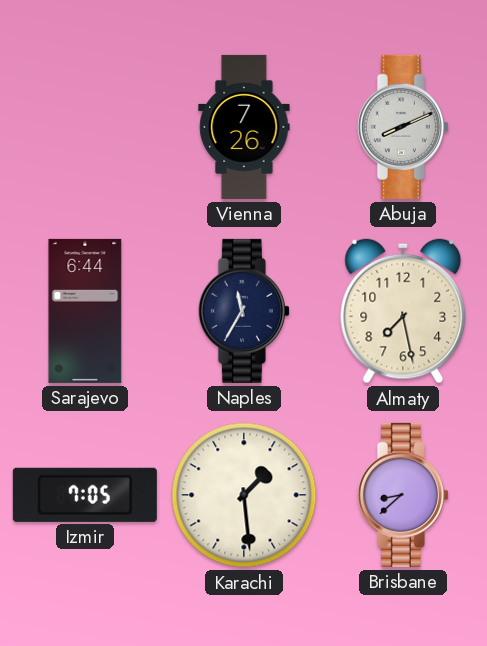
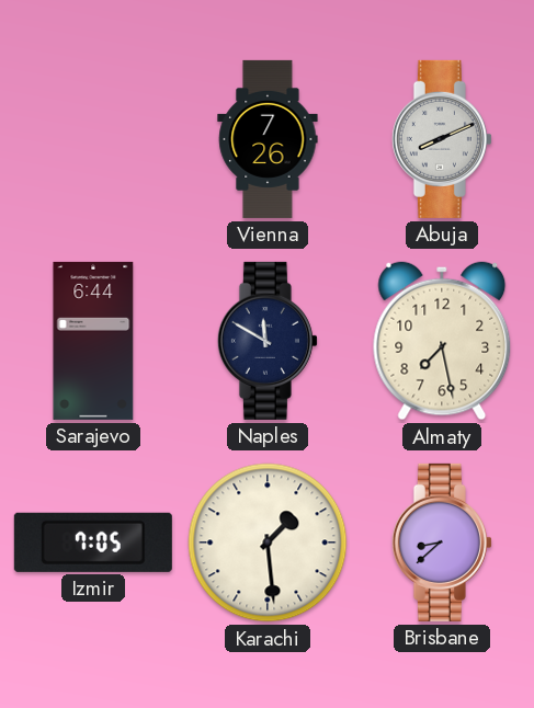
Naples: 11:35 -> 11:50
